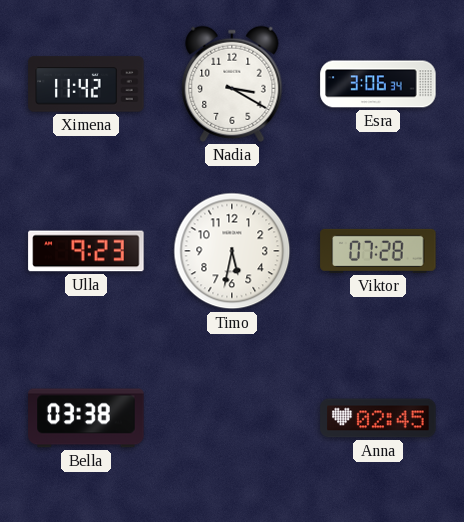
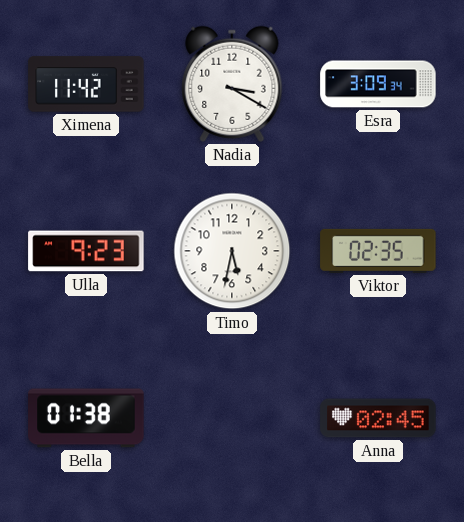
Esra: 3:06 -> 3:09
Viktor: 07:28 -> 02:35
Bella: 03:38 -> 01:38
